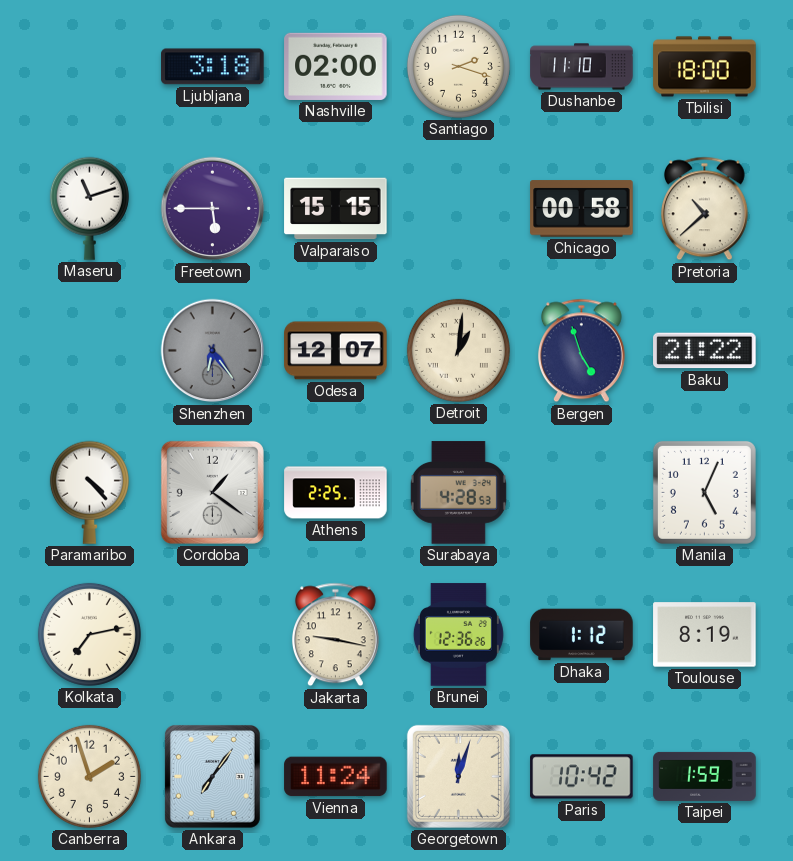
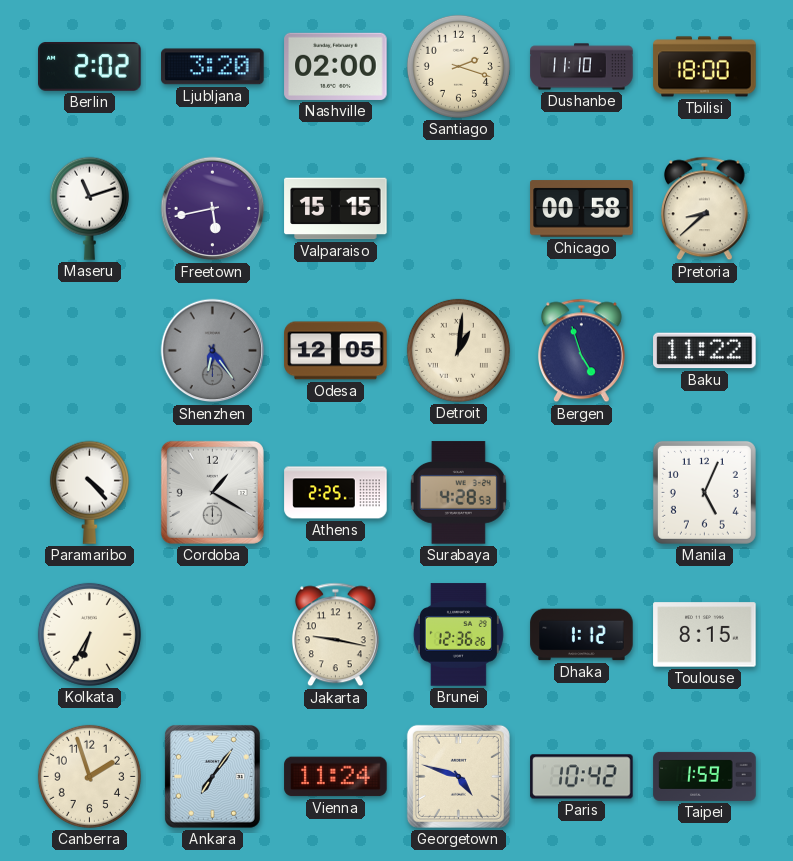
Berlin: none -> 2:02
Ljubljana: 3:18 -> 3:20
Freetown: 5:45 -> 5:43
Pretoria: 10:38 -> 8:38
Odesa: 12:07 -> 12:05
Baku: 21:22 -> 11:22
Cordoba: 1:21 -> 1:20
Kolkata: 7:13 -> 6:35
Toulouse: 8:19 -> 8:15
Georgetown: 12:03 -> 4:48
